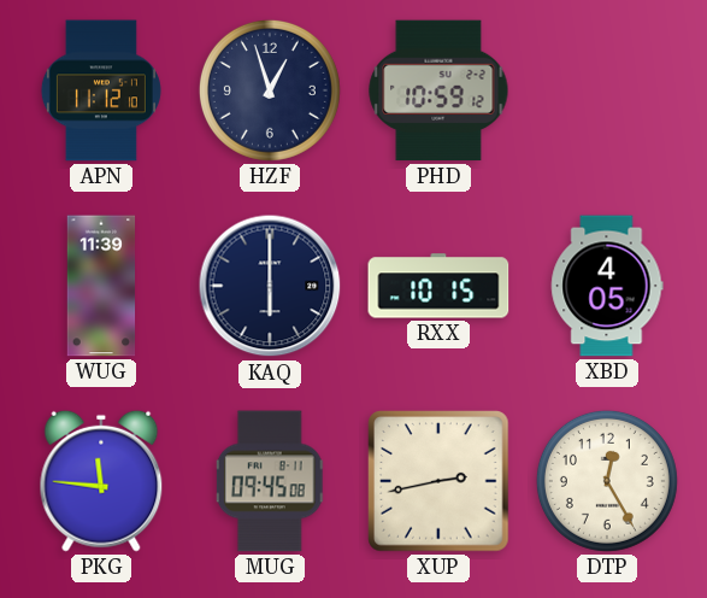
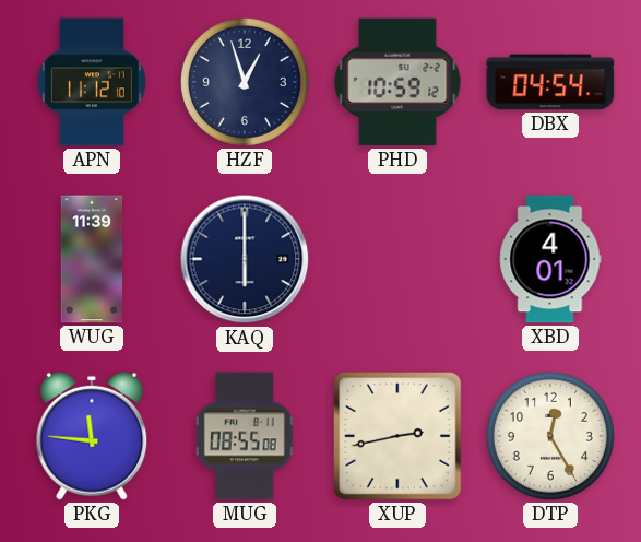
DBX: none -> 04:54
RXX: 10:15 -> none
XBD: 4:05 -> 4:01
MUG: 09:45 -> 08:55
